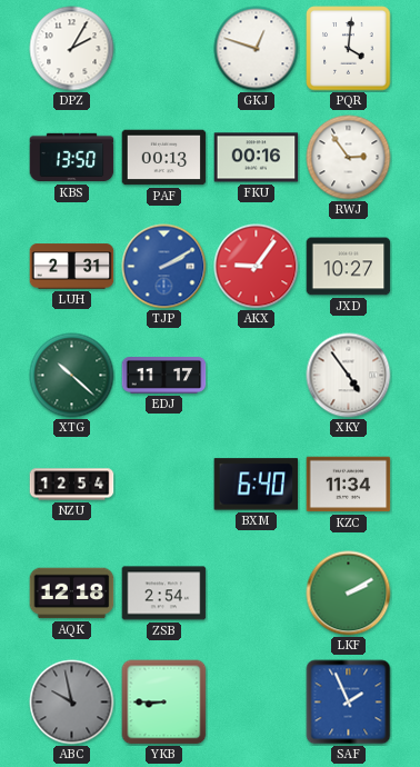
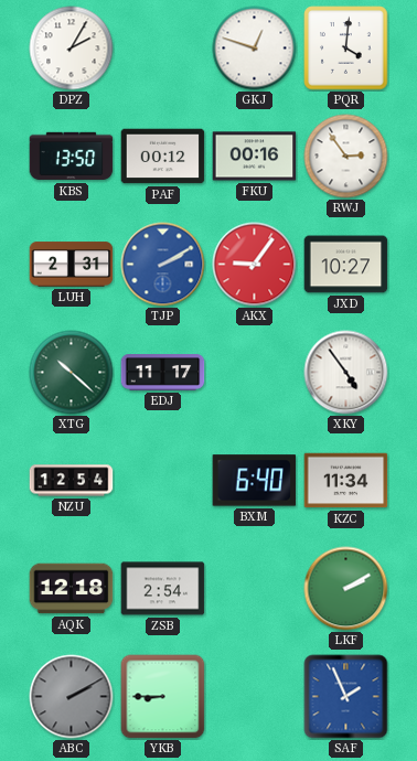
PAF: 00:13 -> 00:12
ABC: 9:58 -> 2:10
